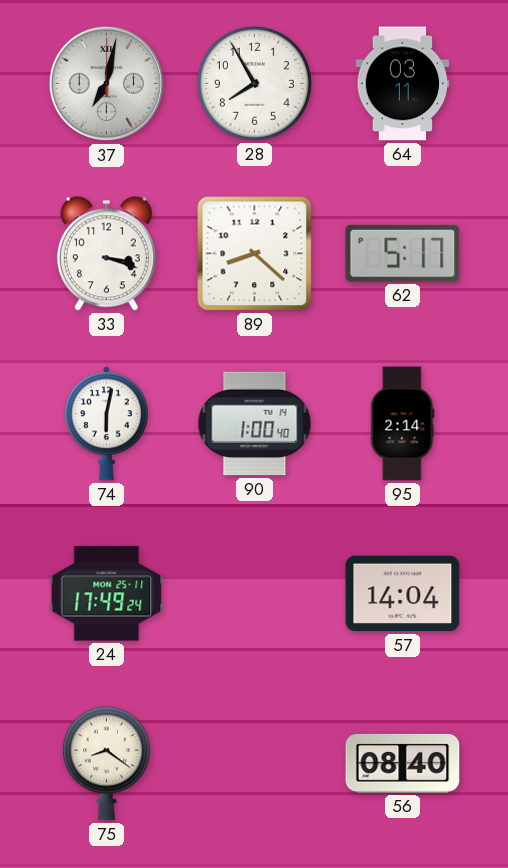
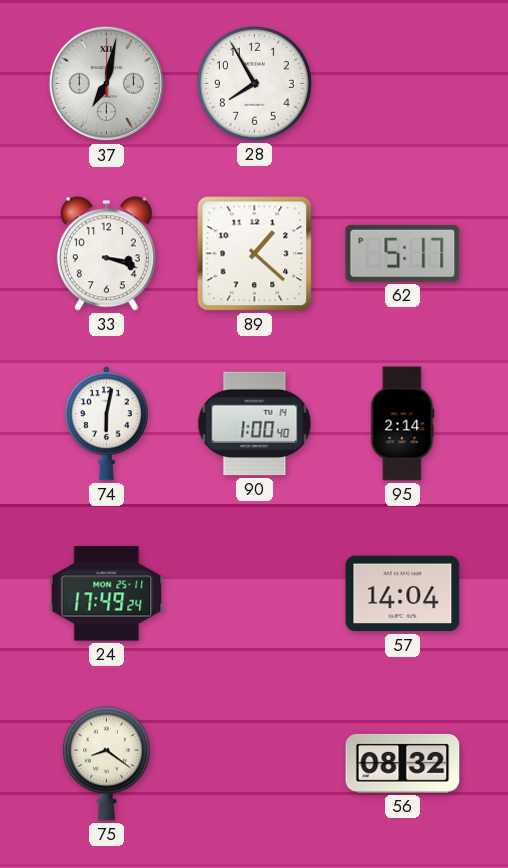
64: 03:11 -> none
89: 8:22 -> 1:22
56: 08:40 -> 08:32
